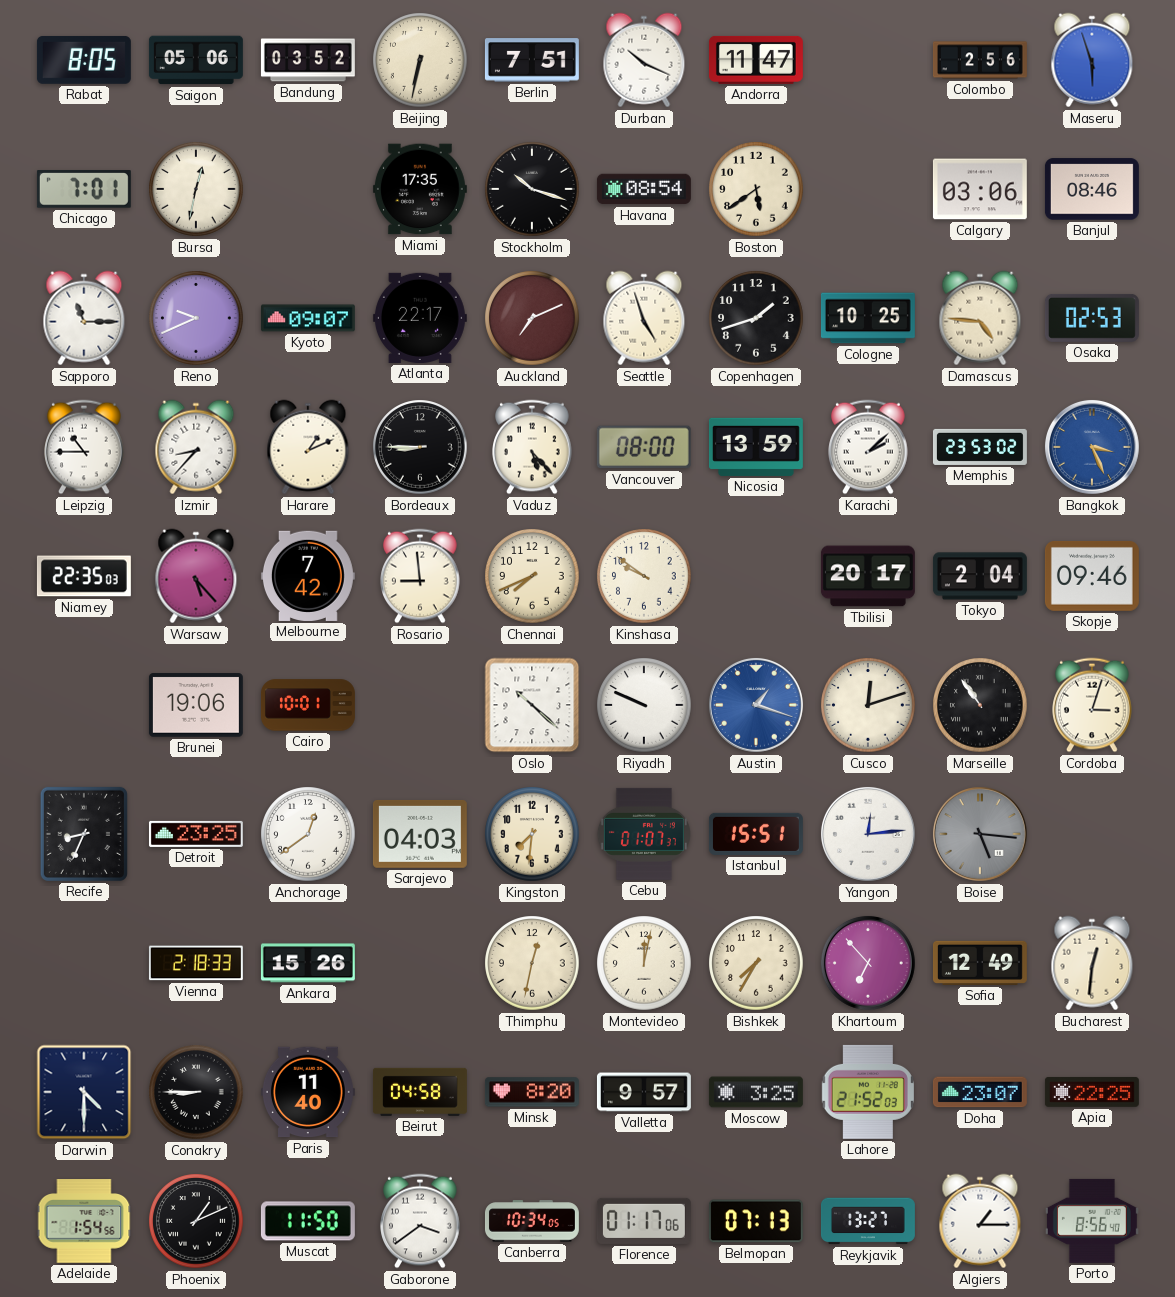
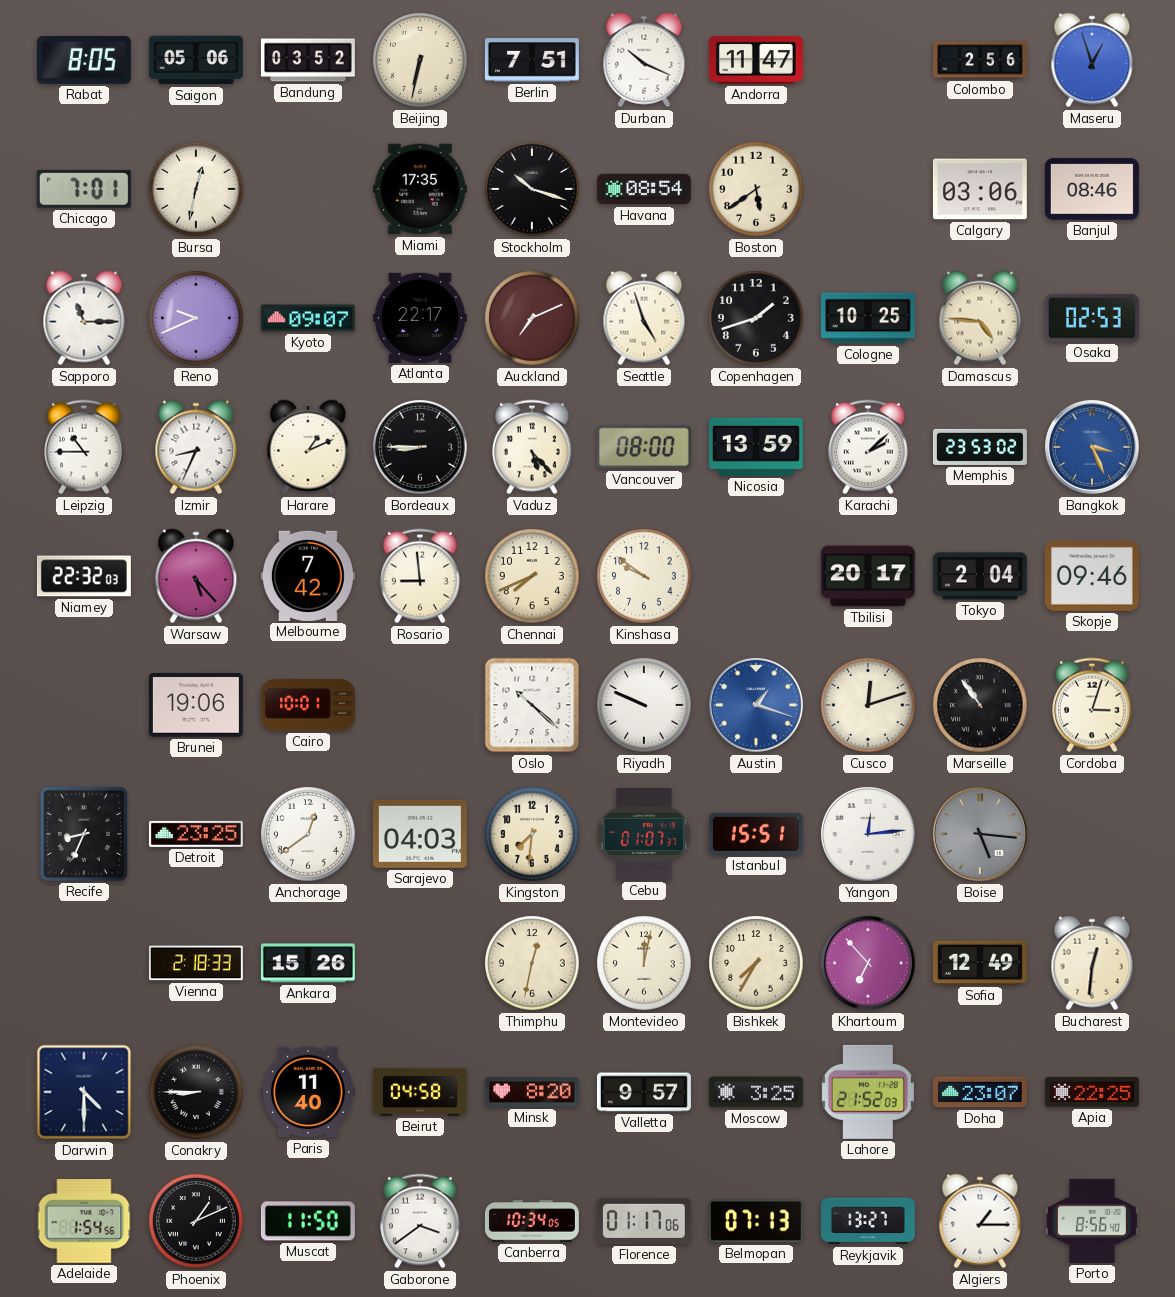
Maseru: 5:57 -> 12:57
Izmir: 8:37 -> 8:34
Niamey: 22:35 -> 22:32
